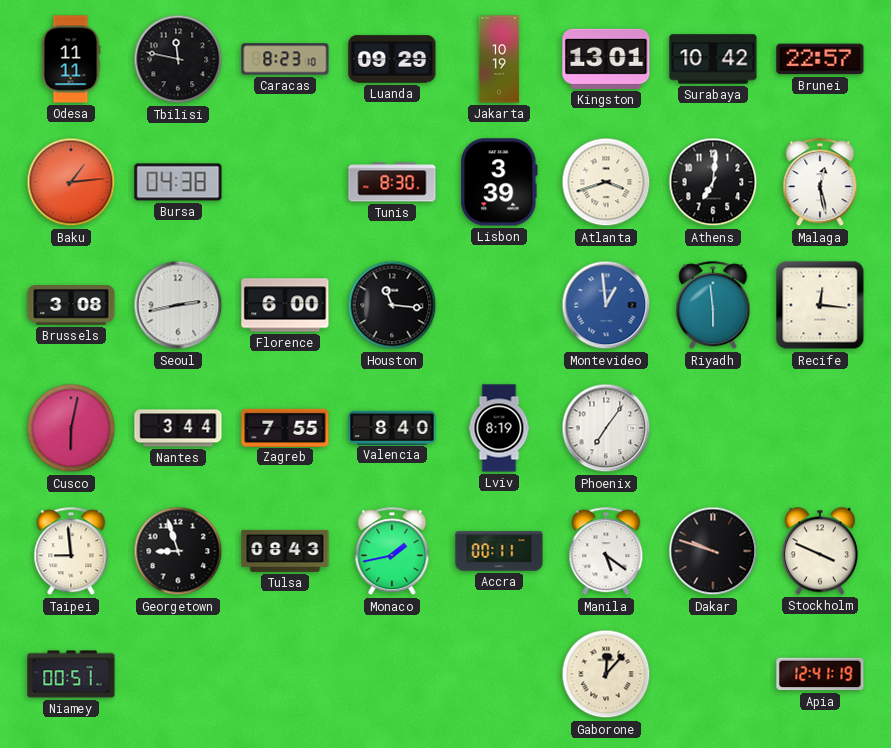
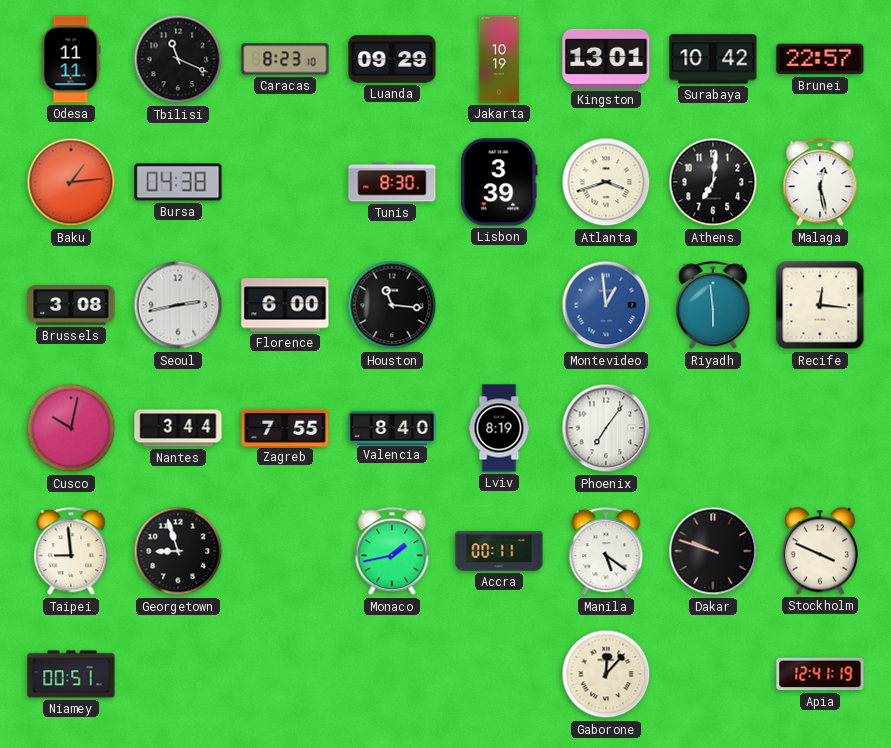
Tbilisi: 11:47 -> 11:19
Cusco: 6:02 -> 10:02
Tulsa: 08:43 -> none
